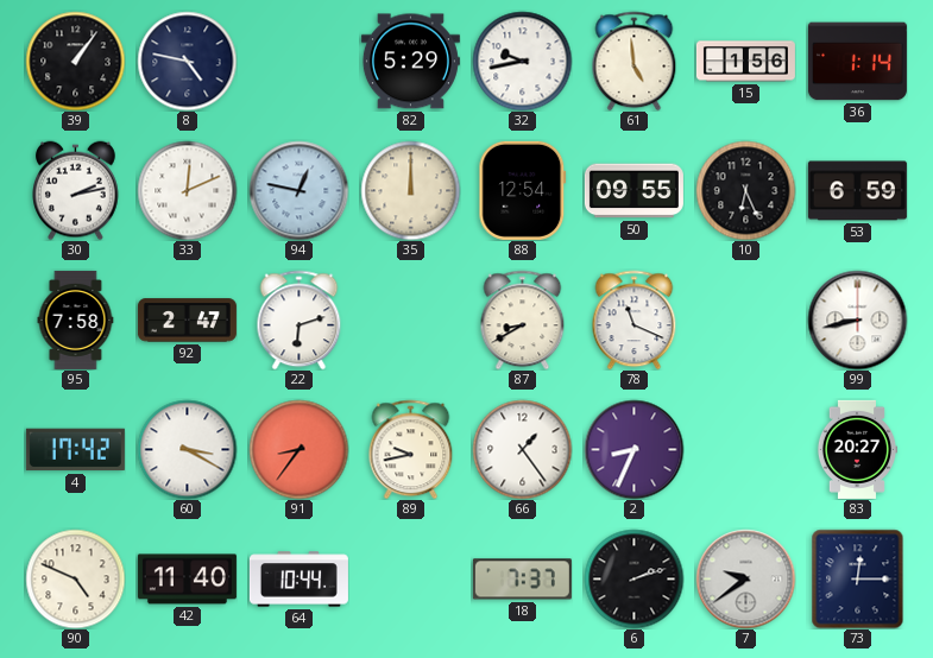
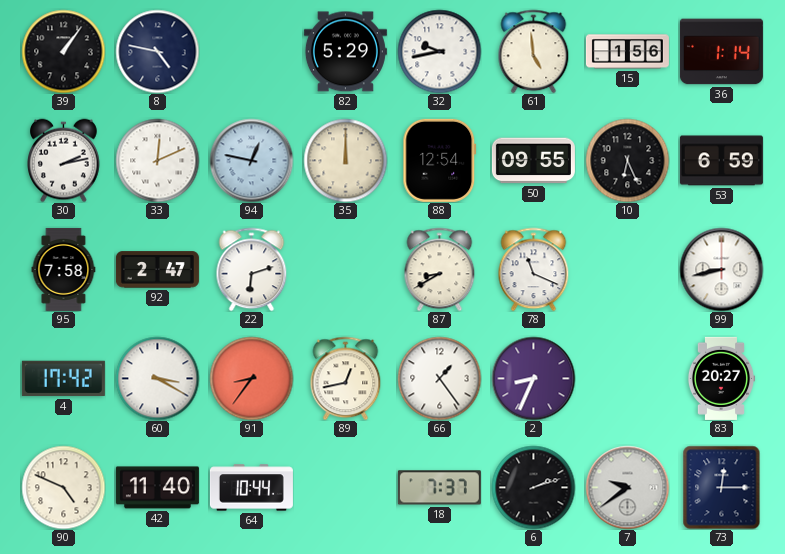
89: 9:43 -> 12:43
